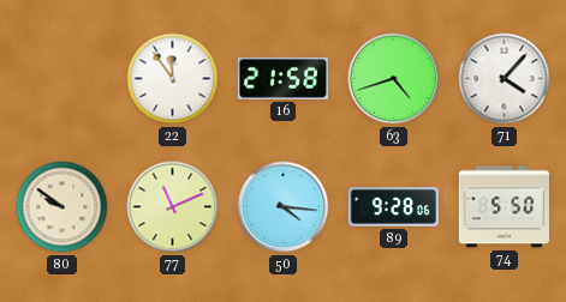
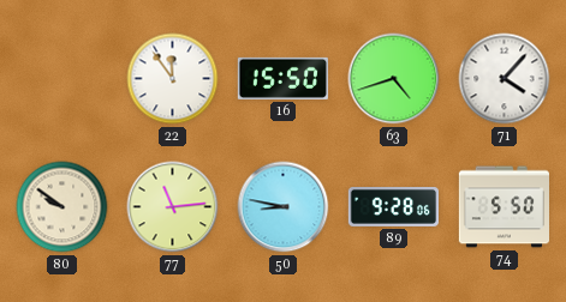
16: 21:58 -> 15:50
77: 11:11 -> 11:14
50: 4:16 -> 8:47
